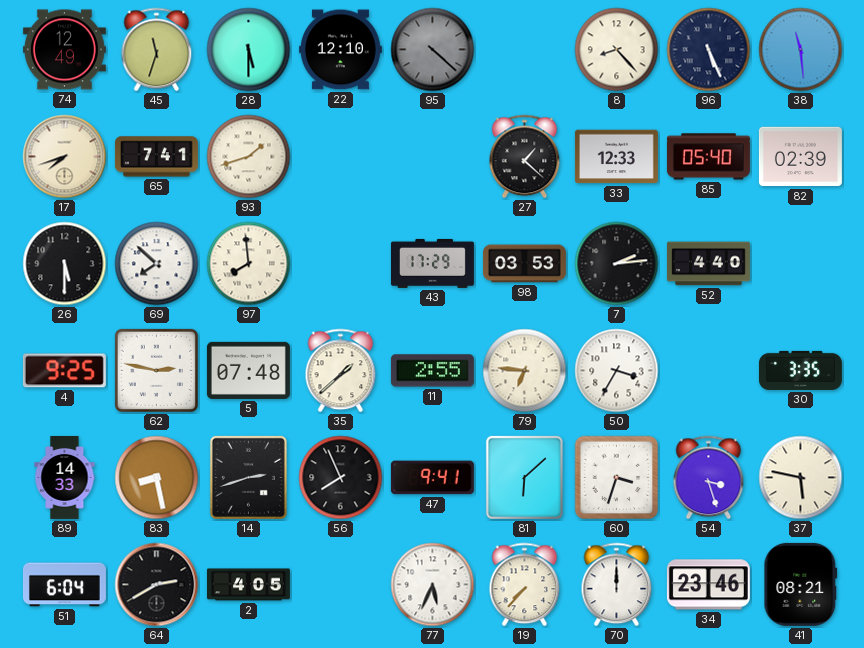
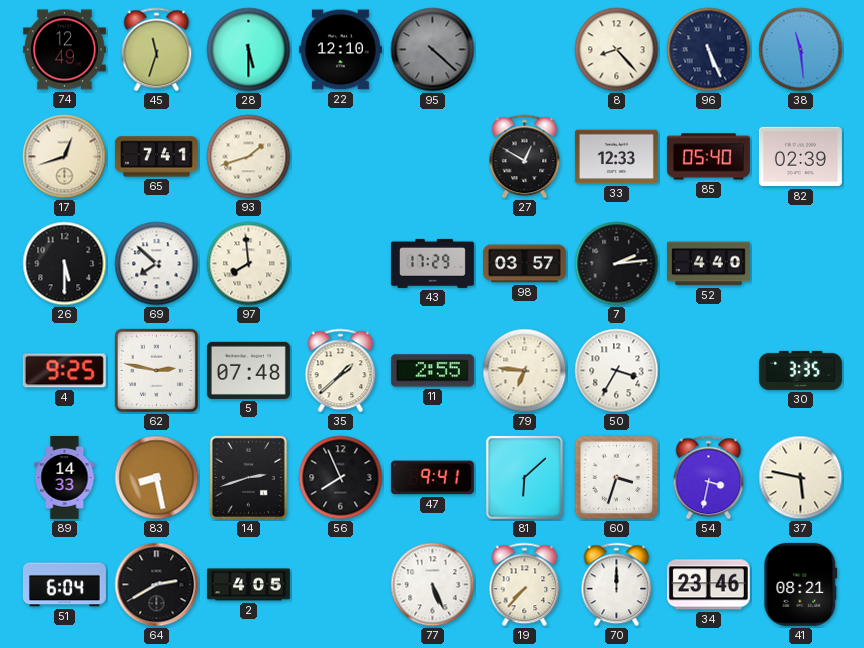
17: 7:42 -> 12:42
27: 1:22 -> 12:50
98: 03:53 -> 03:57
54: 3:27 -> 3:32
77: 5:34 -> 5:26
